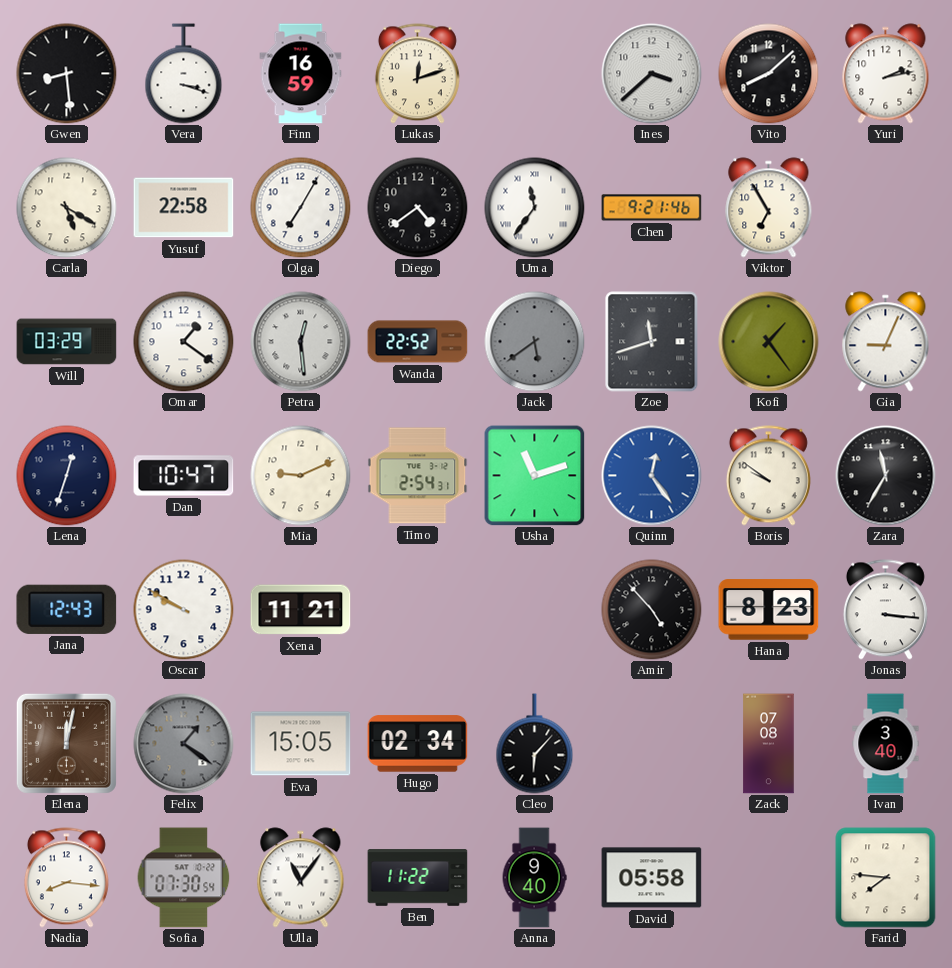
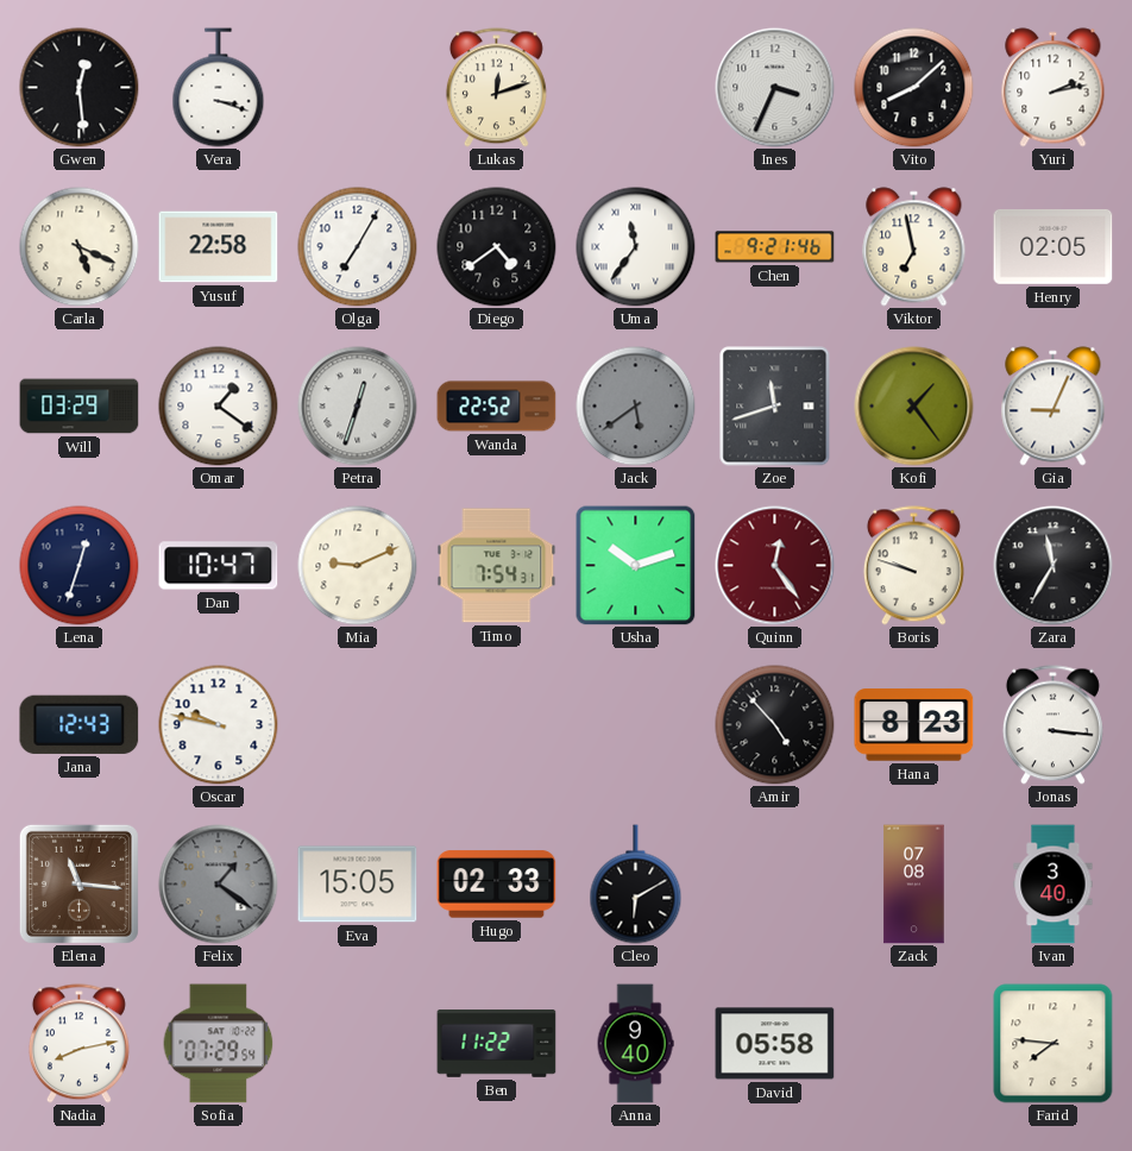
Gwen: 8:29 -> 12:29
Finn: 16:59 -> none
Ines: 3:38 -> 3:34
Carla: 5:20 -> 5:19
Viktor: 6:55 -> 6:58
Henry: none -> 02:05
Petra: 12:29 -> 12:33
Timo: 2:54 -> 7:54
Usha: 11:12 -> 10:12
Quinn dial: blue -> burgundy
Boris: 9:51 -> 9:48
Oscar: 9:50 -> 9:47
Xena: 11:21 -> none
Elena: 12:02 -> 11:16
Hugo: 02:34 -> 02:33
Cleo: 6:07 -> 6:10
Nadia: 8:16 -> 8:13
Sofia: 07:30 -> 07:29
Ulla: 11:06 -> none
